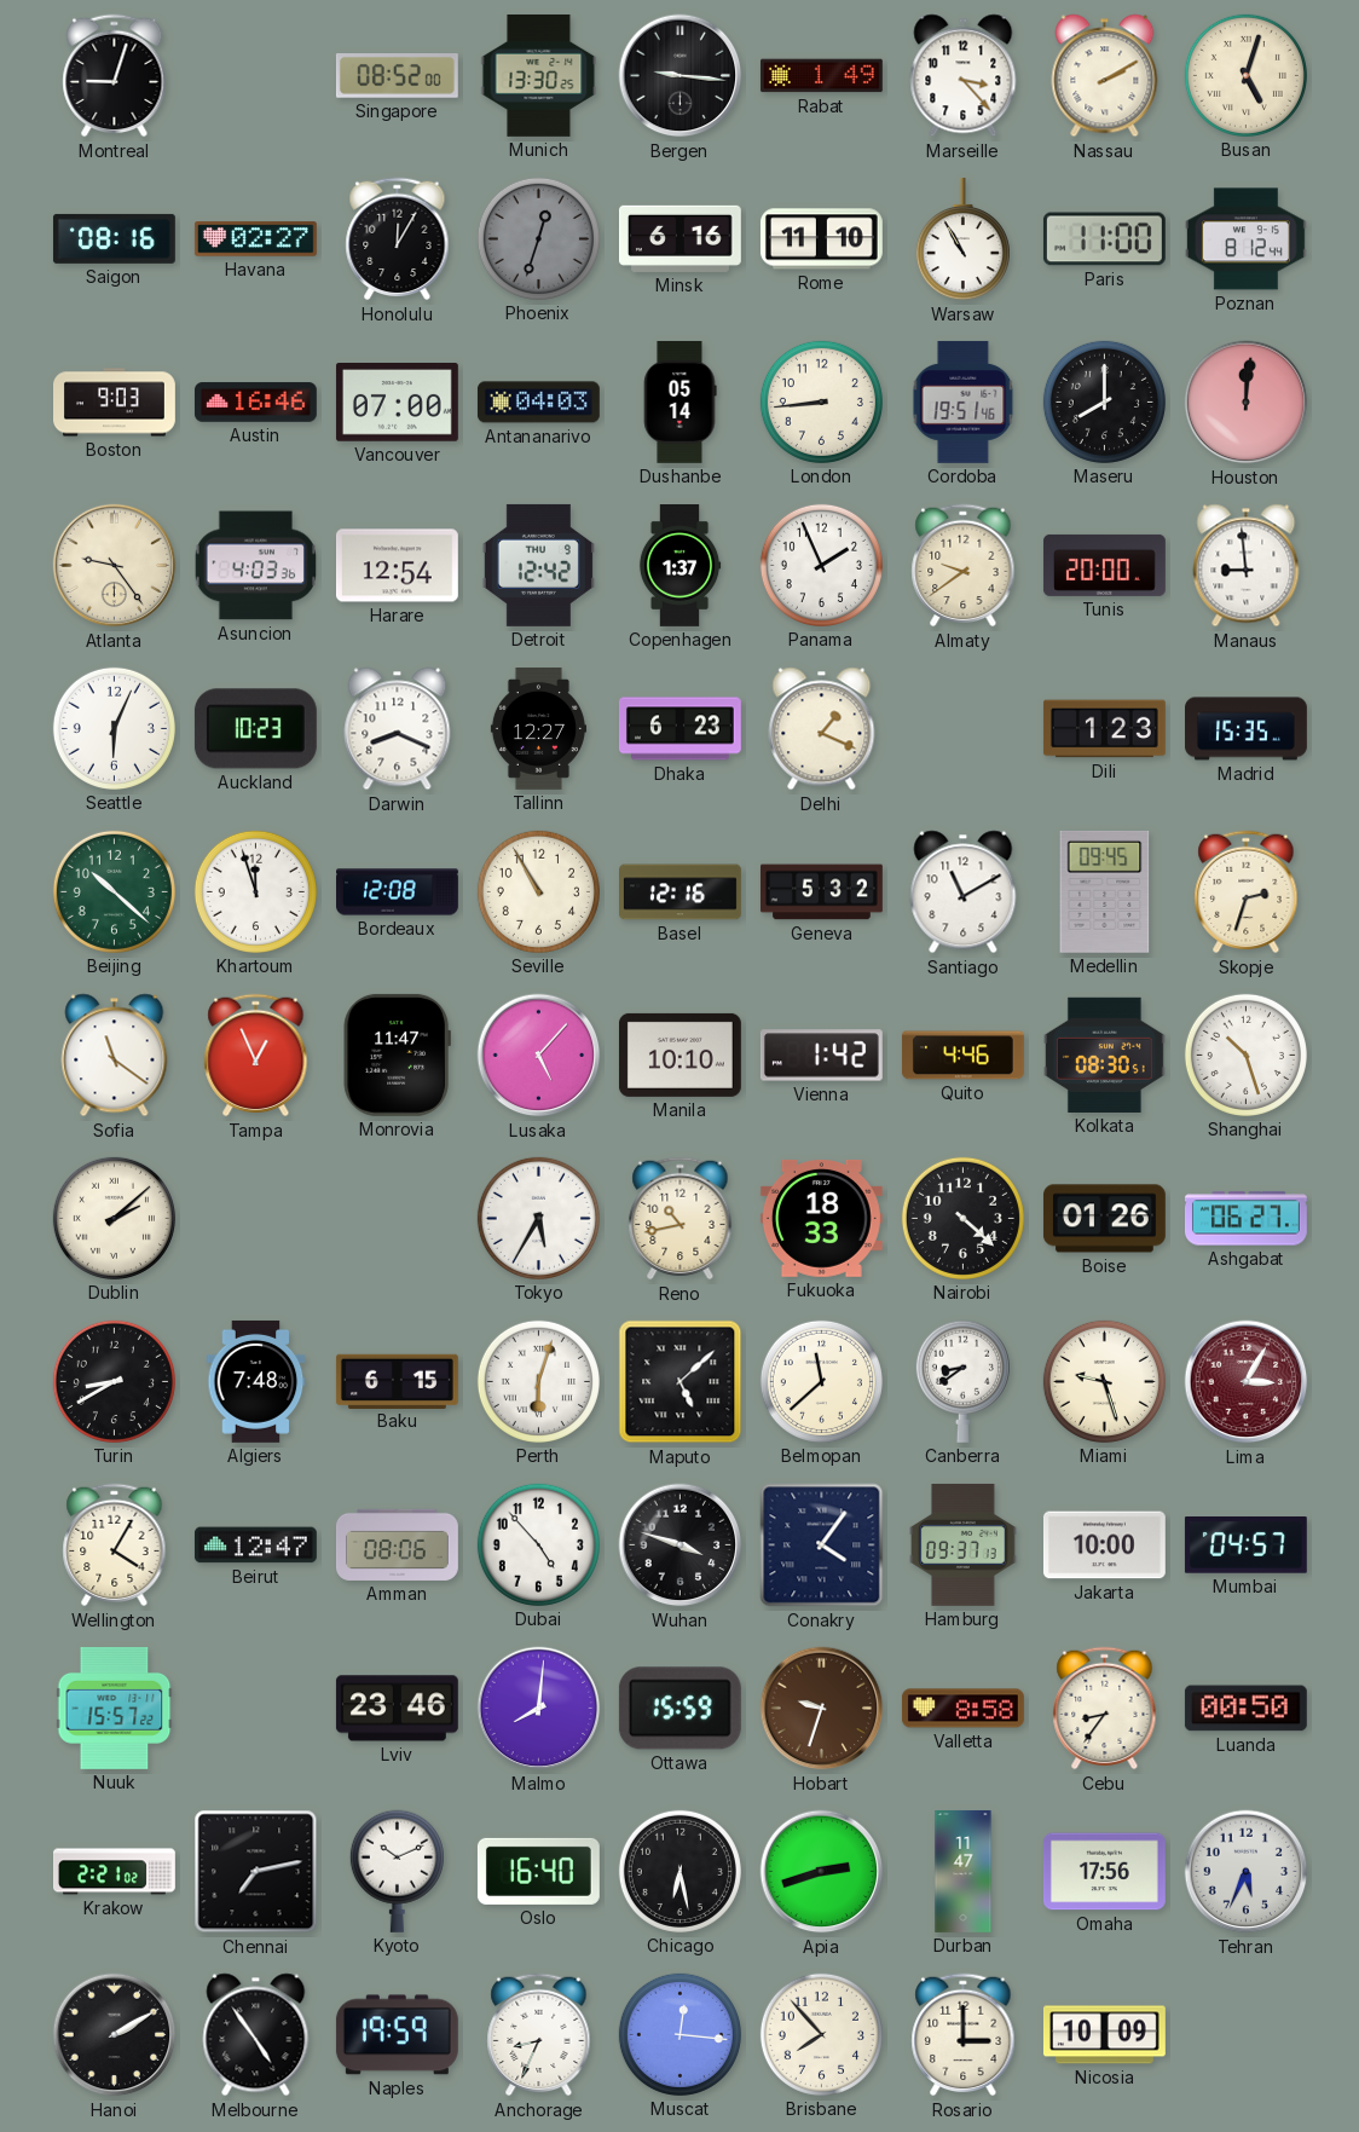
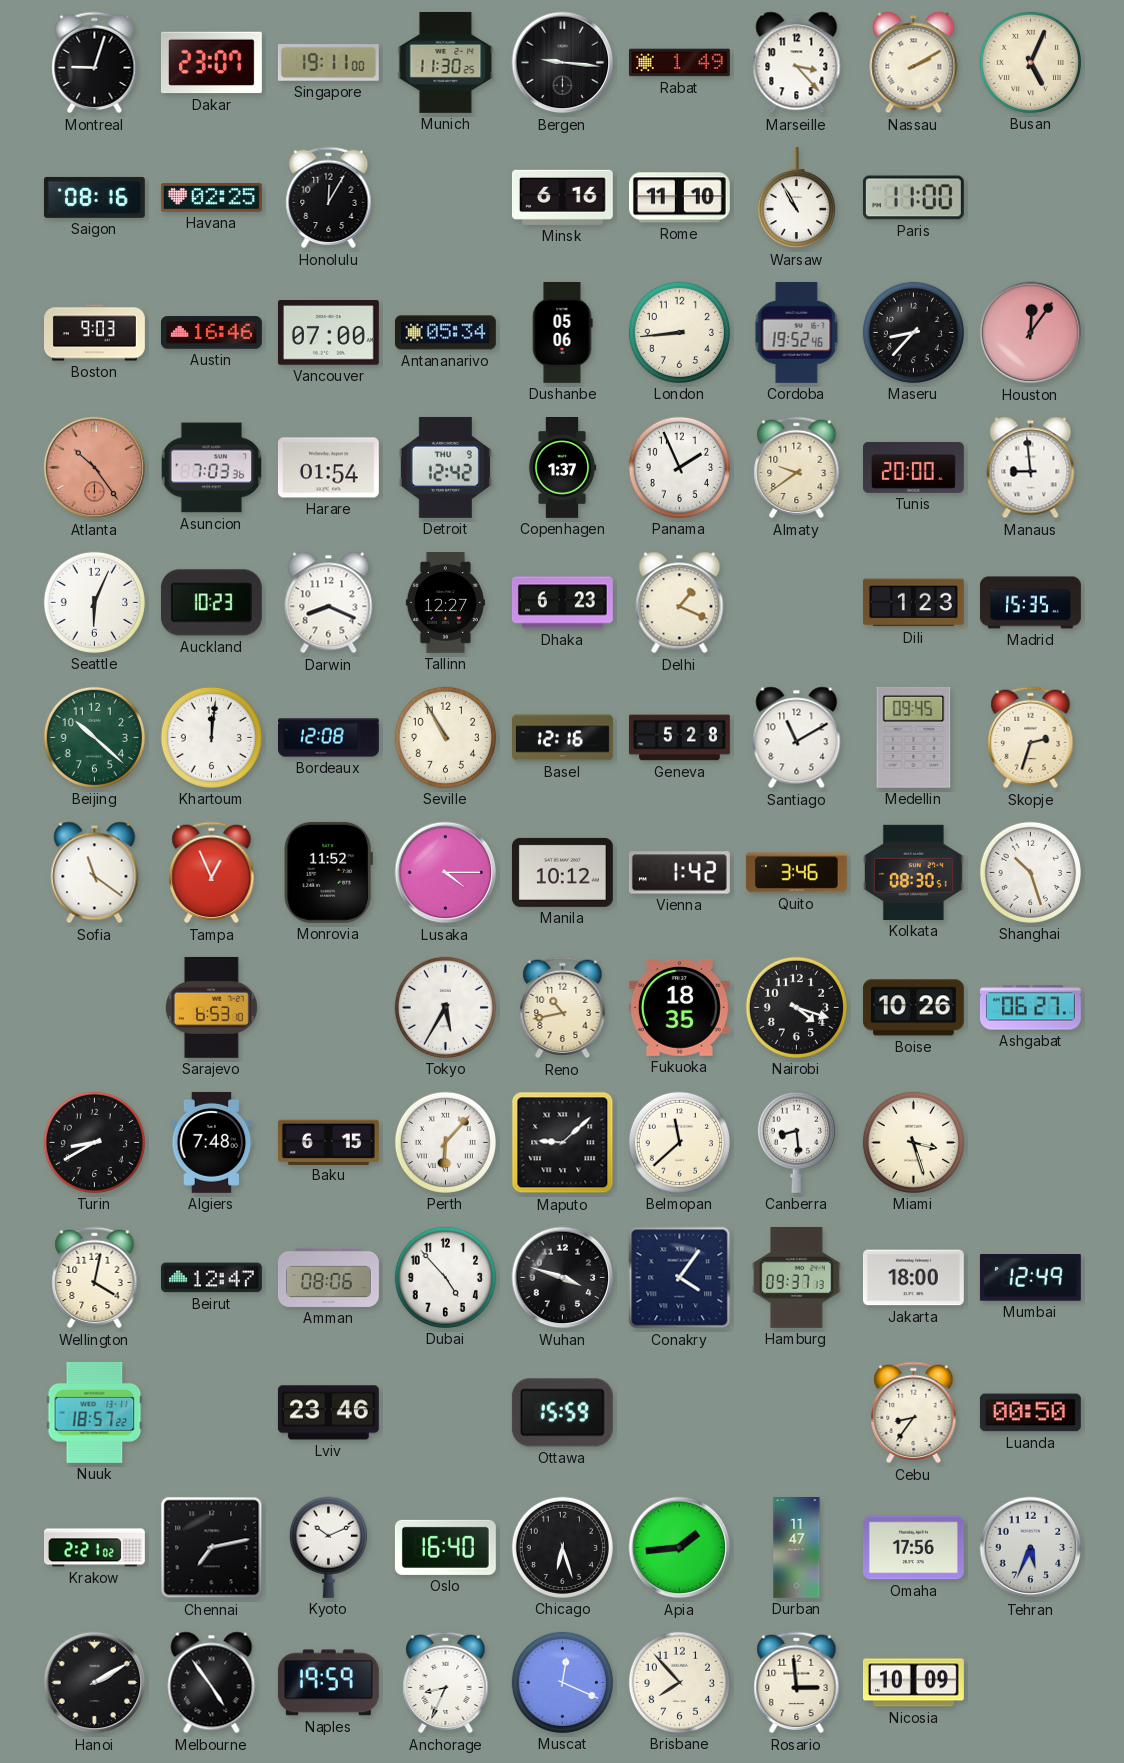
Dakar: none -> 23:07
Singapore: 08:52 -> 19:11
Munich: 13:30 -> 11:30
Busan: 5:03 -> 5:04
Havana: 02:27 -> 02:25
Phoenix: 12:33 -> none
Poznan: 8:12 -> none
Antananarivo: 04:03 -> 05:34
Dushanbe: 05:14 -> 05:06
Cordoba: 19:51 -> 19:52
Maseru: 8:00 -> 8:37
Houston: 12:01 -> 12:06
Atlanta: 9:24 -> 10:24
Atlanta dial: cream -> salmon
Asuncion: 4:03 -> 7:03
Harare: 12:54 -> 01:54
Khartoum: 11:57 -> 12:01
Geneva: 5:32 -> 5:28
Monrovia: 11:47 -> 11:52
Lusaka: 5:07 -> 4:15
Manila: 10:10 -> 10:12
Quito: 4:46 -> 3:46
Dublin: 2:08 -> none
Sarajevo: none -> 6:53
Fukuoka: 18:33 -> 18:35
Nairobi: 4:22 -> 4:18
Boise: 01:26 -> 10:26
Perth: 6:03 -> 6:07
Maputo: 5:08 -> 9:08
Canberra: 8:39 -> 8:29
Miami: 9:27 -> 3:27
Lima: 3:05 -> none
Wellington: 4:05 -> 4:02
Jakarta: 10:00 -> 18:00
Mumbai: 04:57 -> 12:49
Nuuk: 15:57 -> 18:57
Malmo: 8:01 -> none
Hobart: 9:33 -> none
Valletta: 8:58 -> none
Chicago: 6:28 -> 6:27
Apia: 2:42 -> 1:44
Muscat: 12:16 -> 12:19
Rosario: 3:00 -> 2:59
